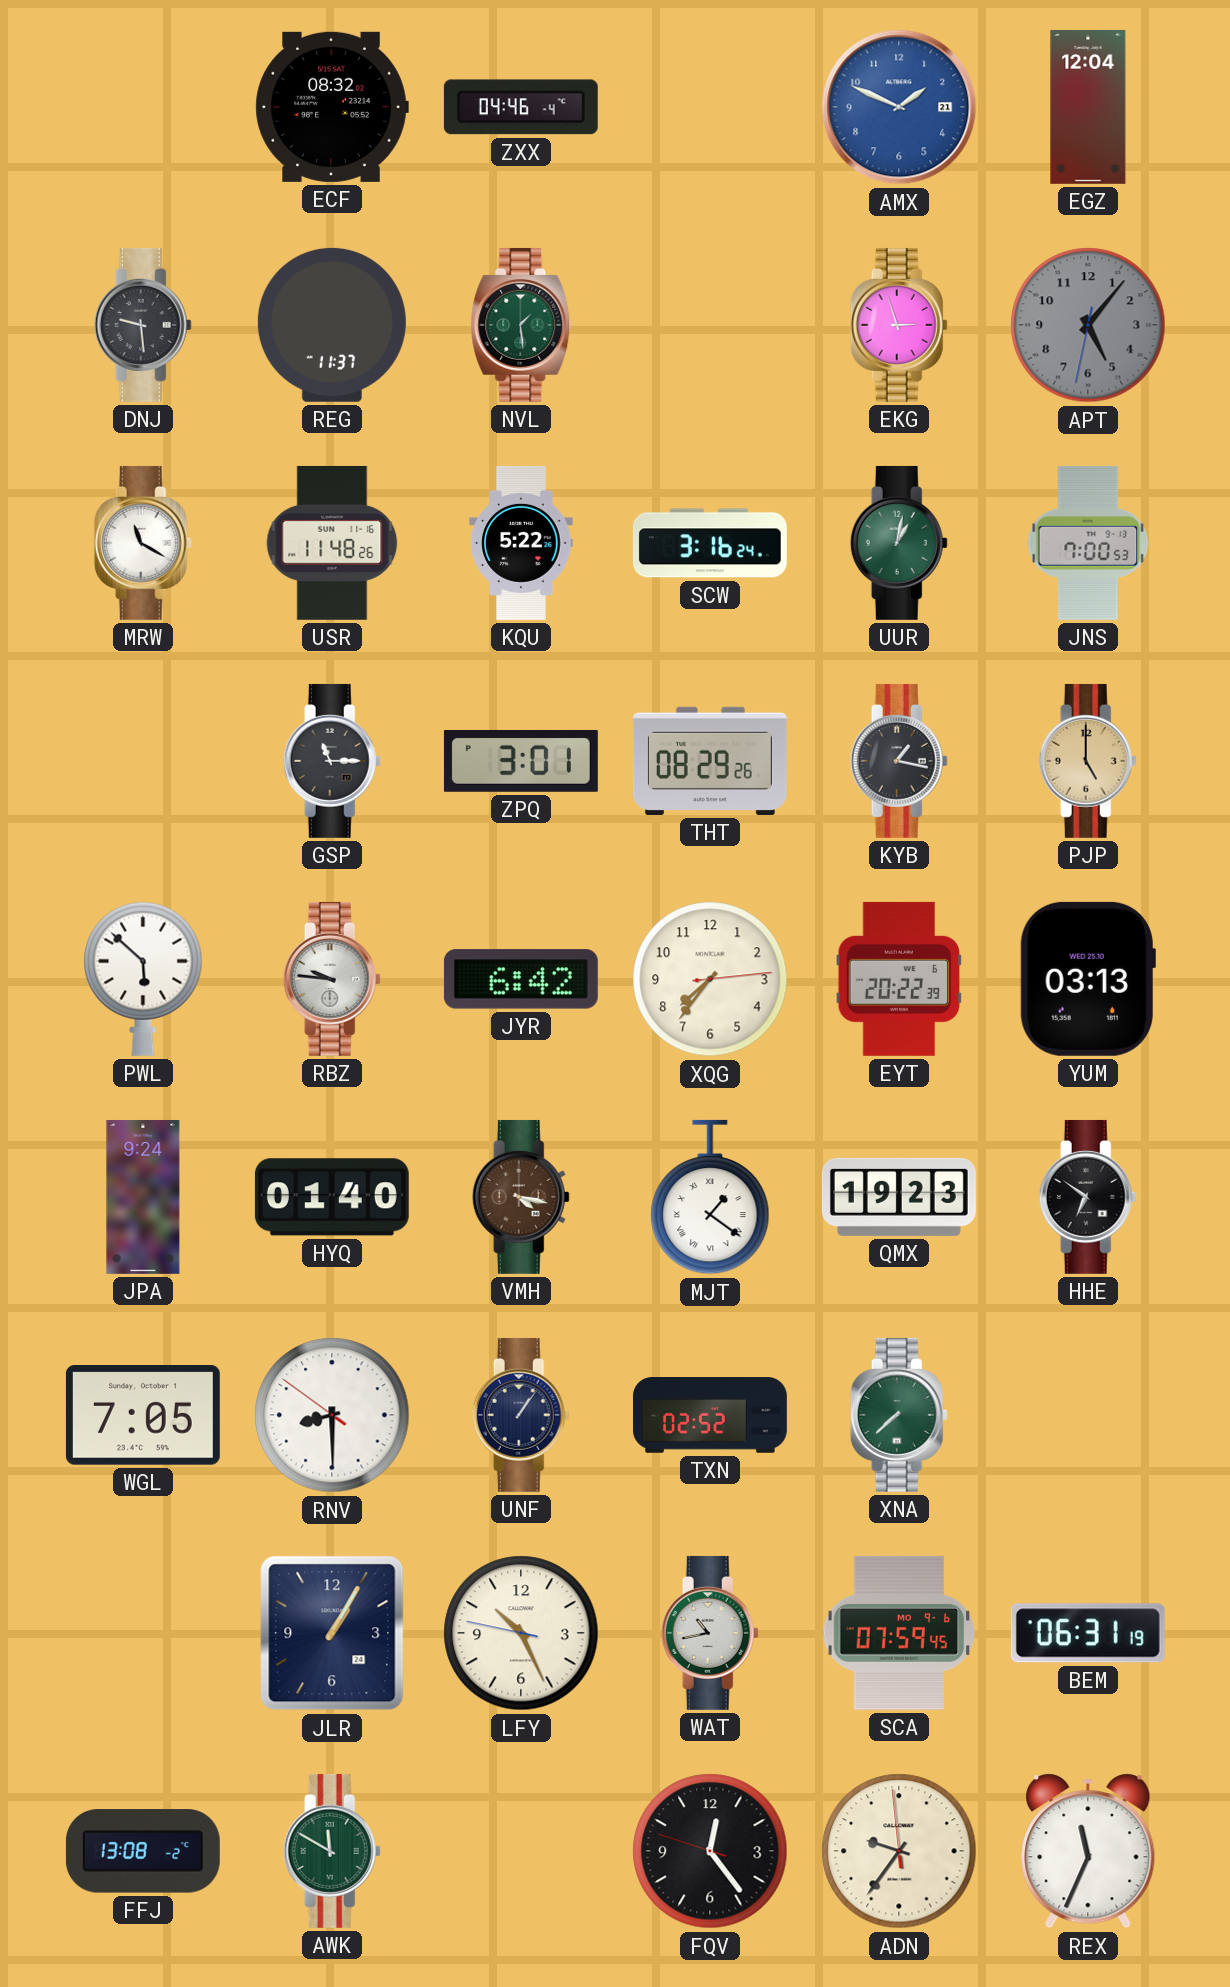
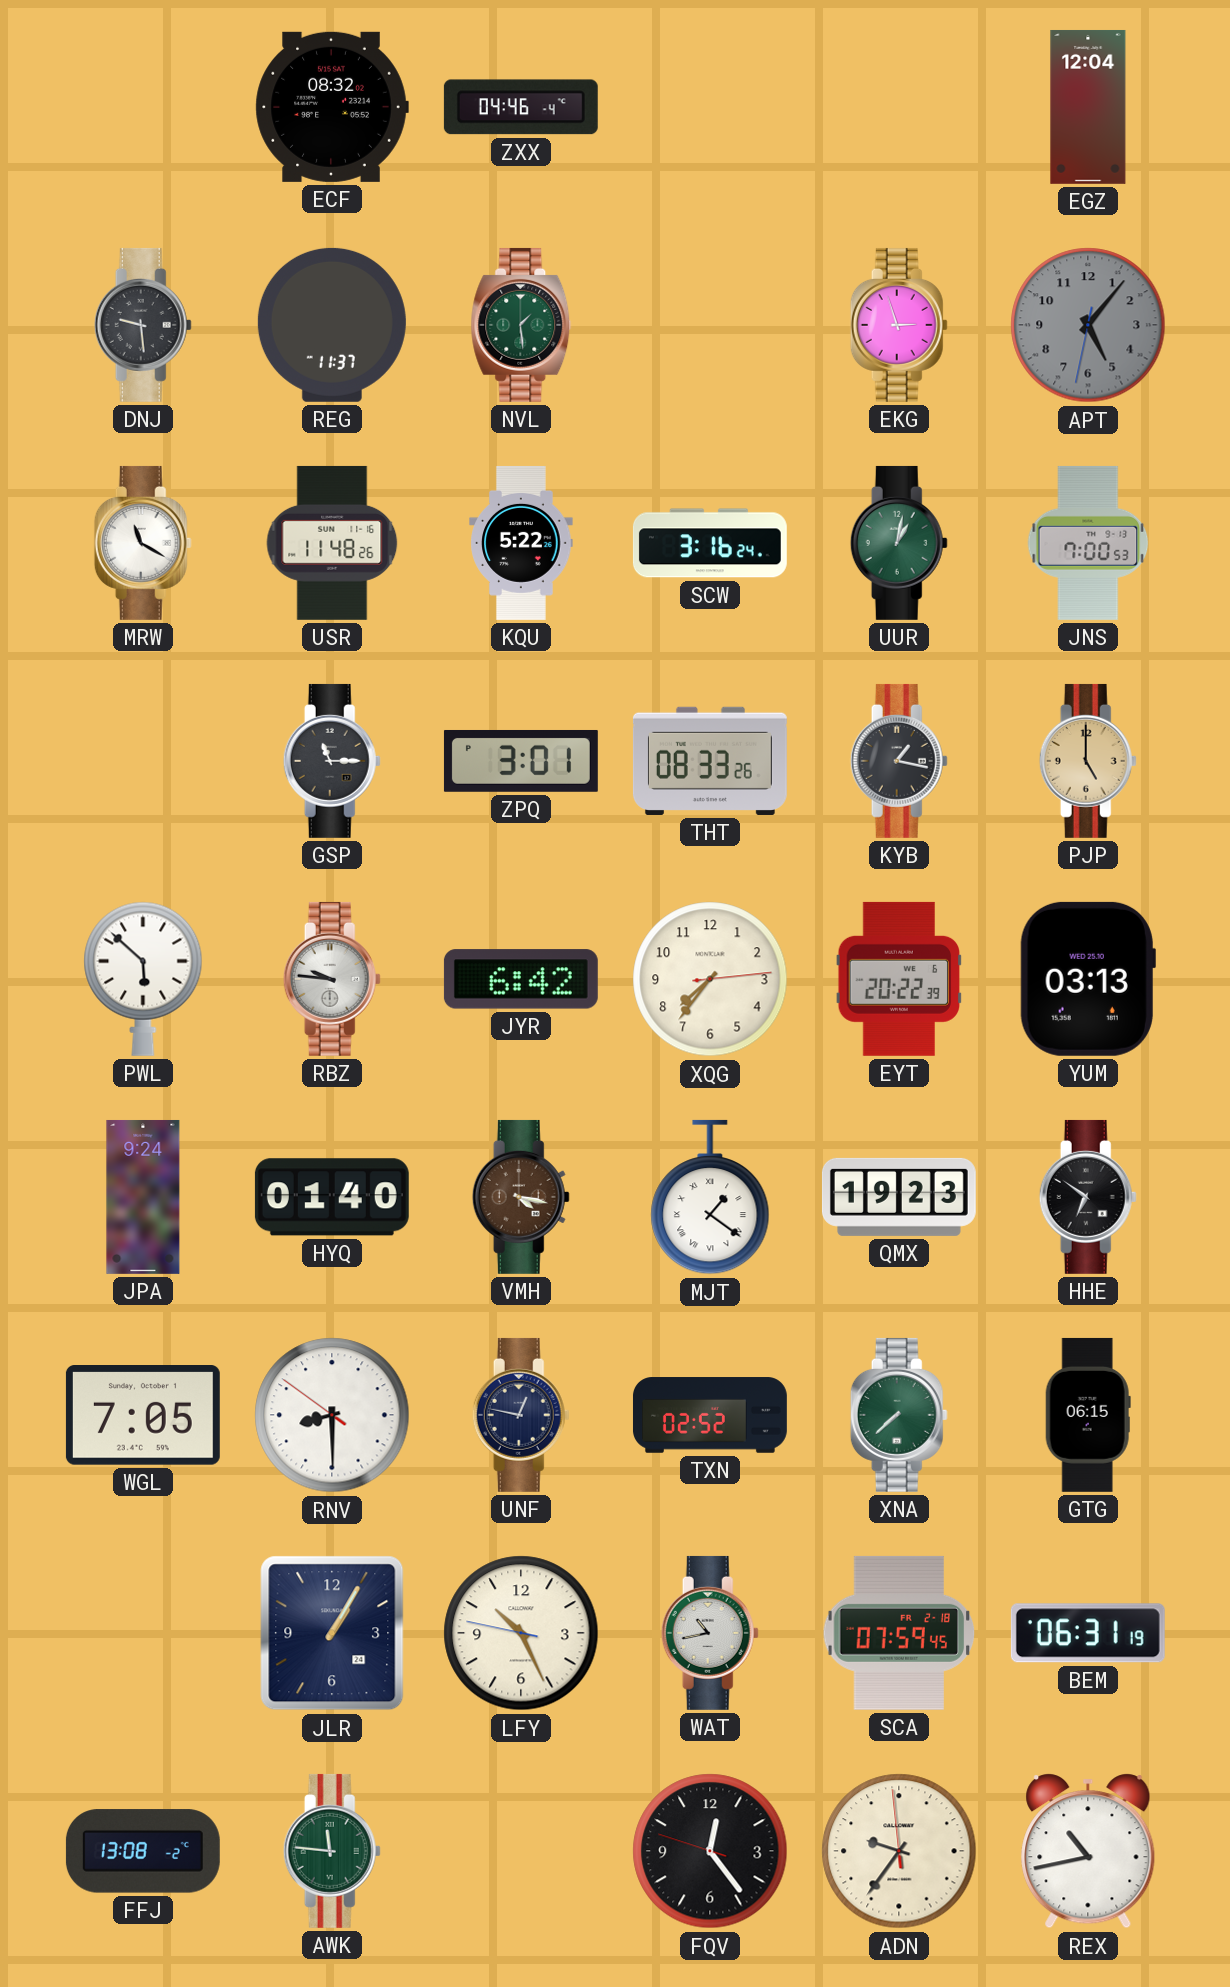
AMX: 1:49 -> none
THT: 08:29 -> 08:33
UNF: 1:06 -> 12:47
GTG: none -> 06:15
SCA date: MO 9-6 -> FR 2-18
AWK: 11:50 -> 11:46
REX: 11:34 -> 10:43
